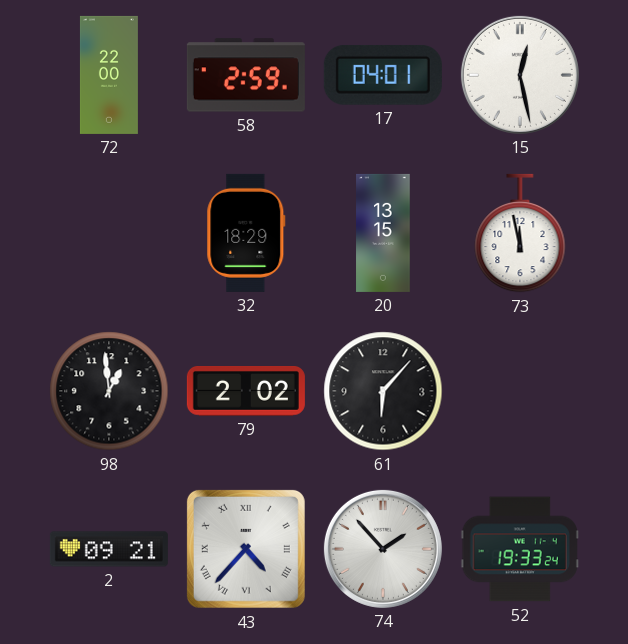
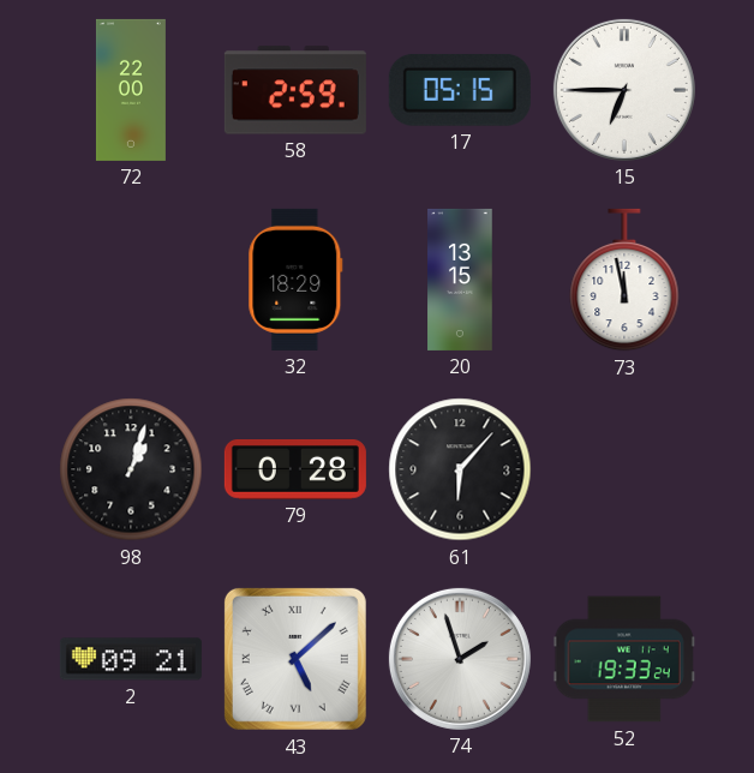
17: 04:01 -> 05:15
15: 12:28 -> 6:45
98: 12:59 -> 1:03
79: 2:02 -> 0:28
43: 4:37 -> 5:08
74: 1:53 -> 1:57
